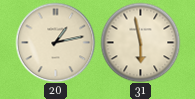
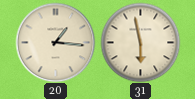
20: 1:13 -> 1:16
